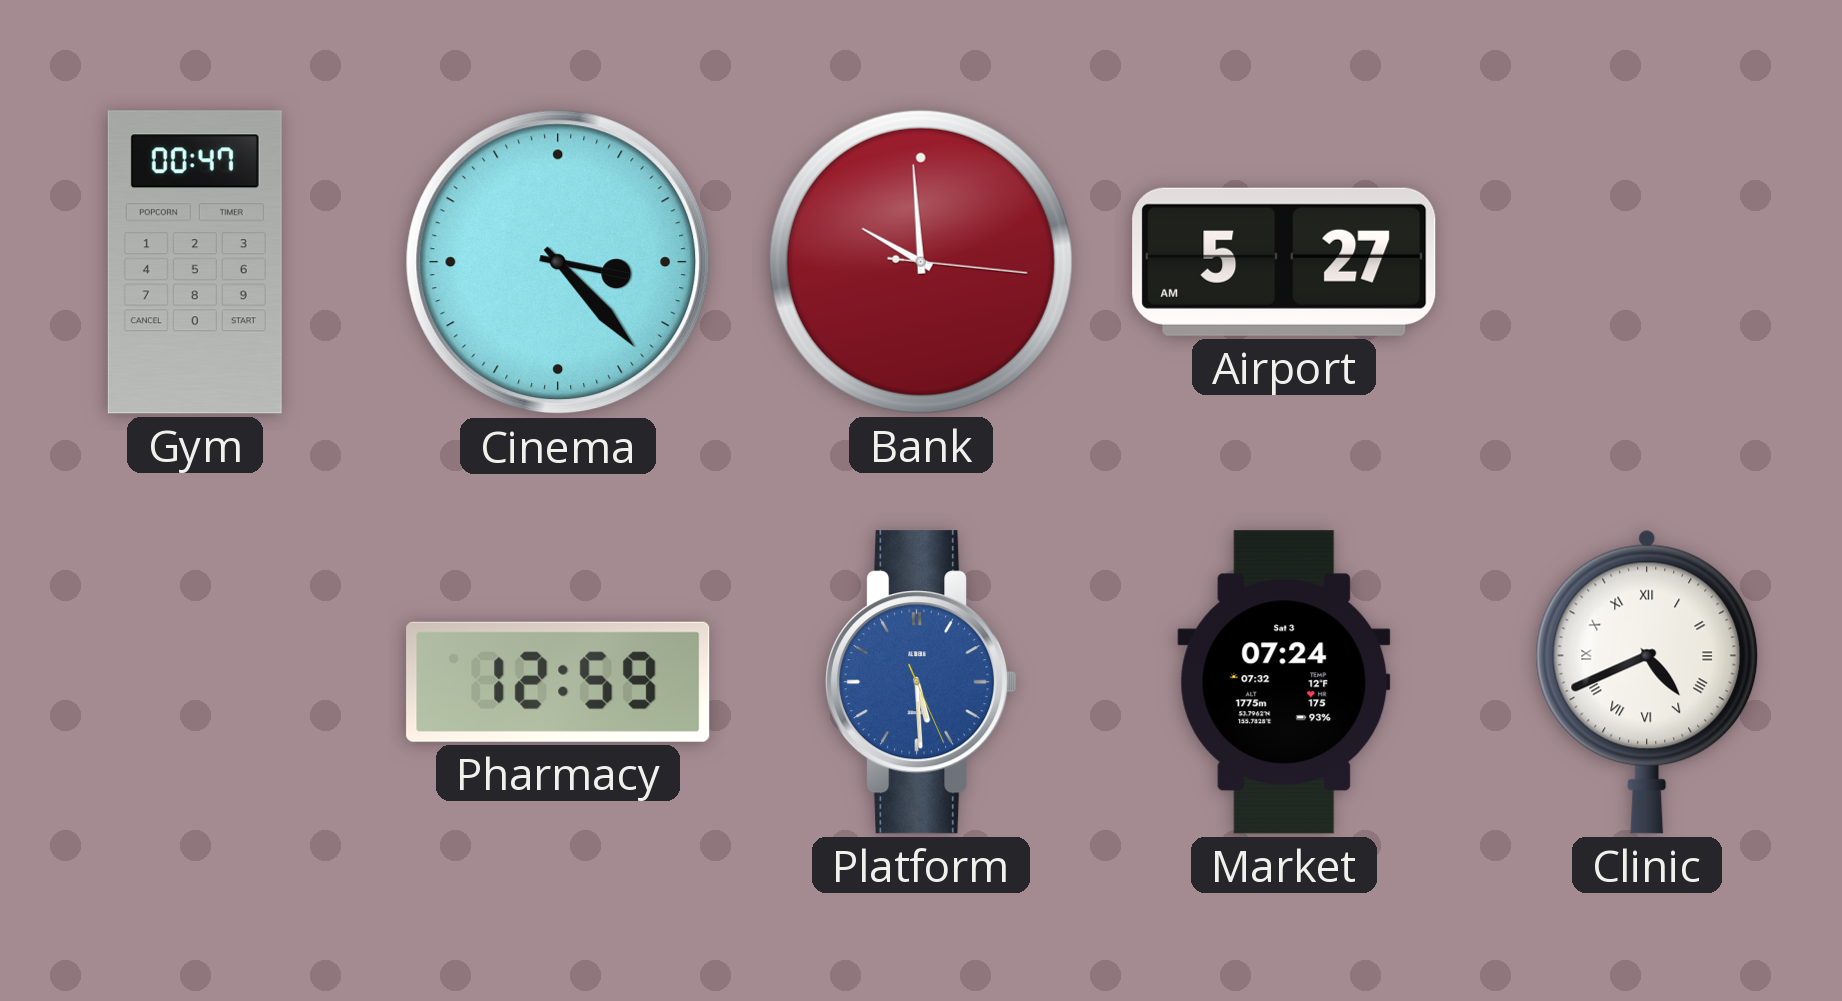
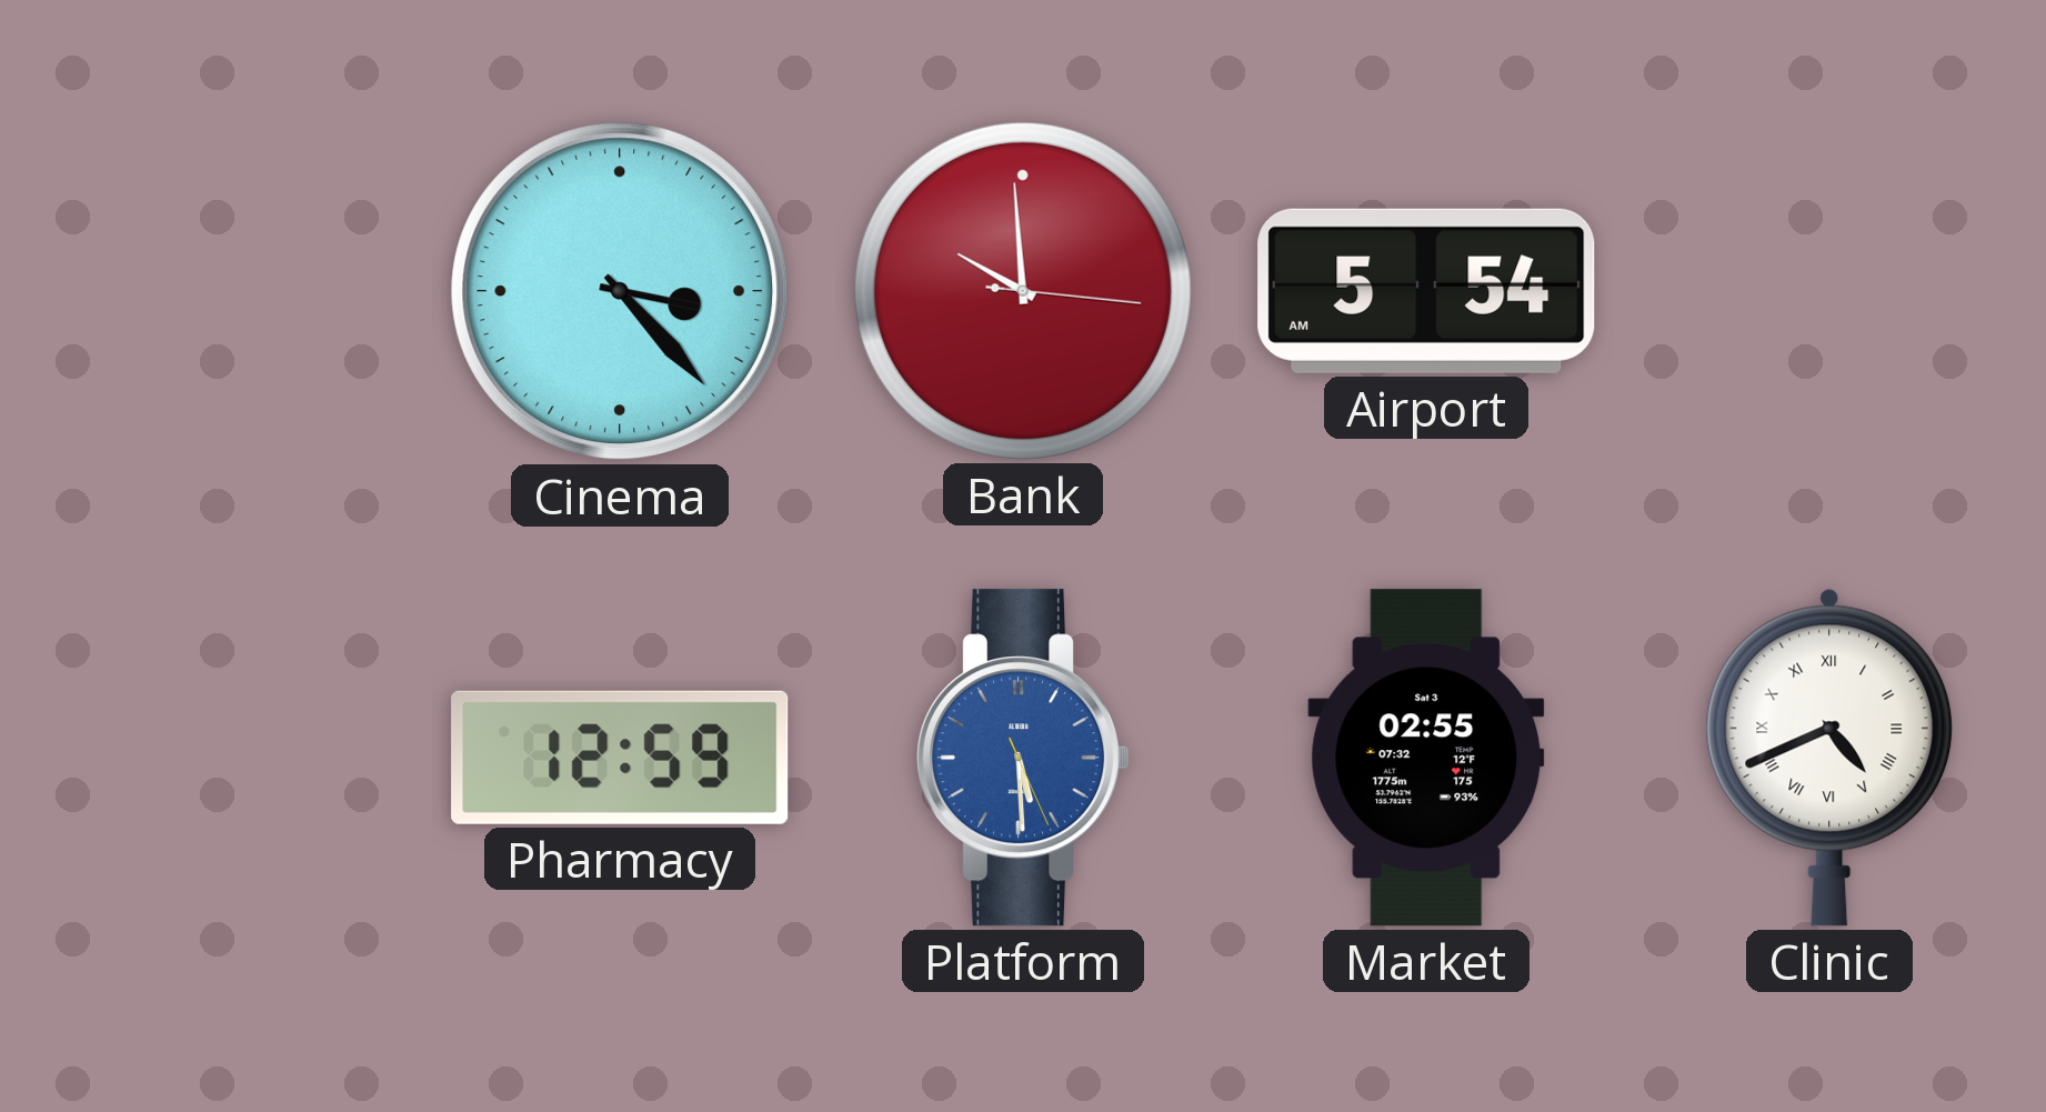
Gym: 00:47 -> none
Airport: 5:27 -> 5:54
Market: 07:24 -> 02:55
